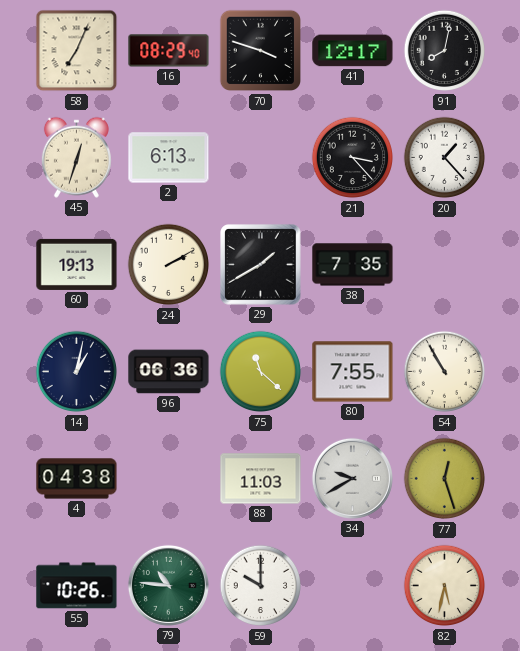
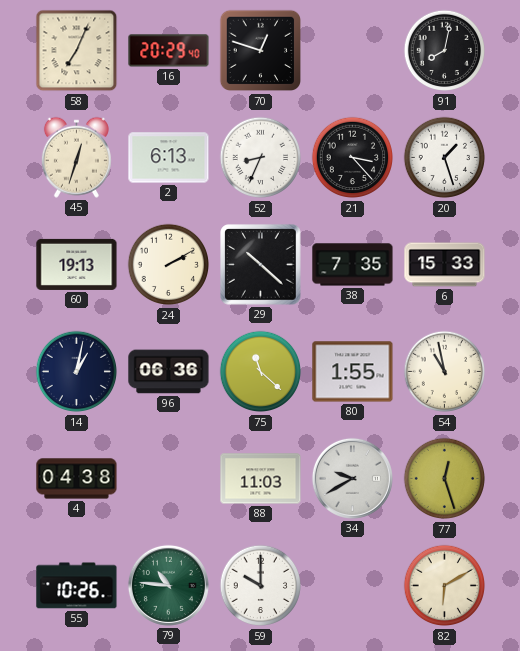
16: 08:29 -> 20:29
70: 3:48 -> 12:48
41: 12:17 -> none
52: none -> 8:34
20: 1:23 -> 1:27
29: 1:40 -> 10:22
6: none -> 15:33
80: 7:55 -> 1:55
54: 10:55 -> 10:58
82: 5:32 -> 6:10
